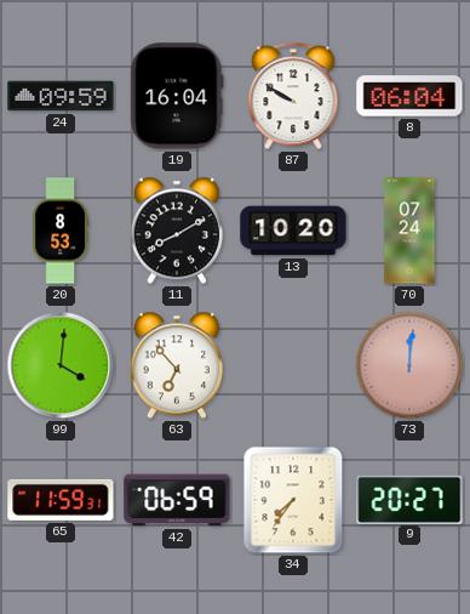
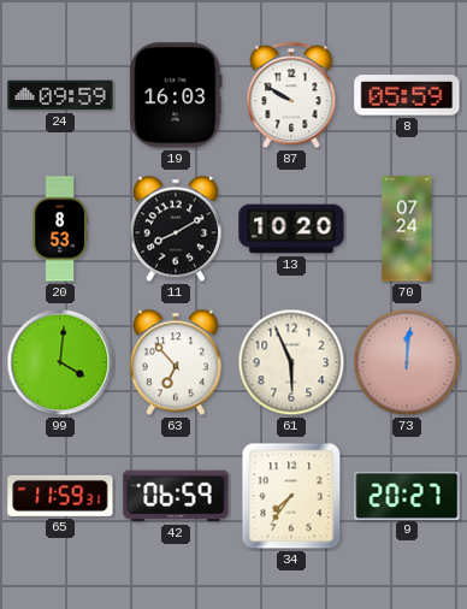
19: 16:04 -> 16:03
8: 06:04 -> 05:59
61: none -> 5:56
